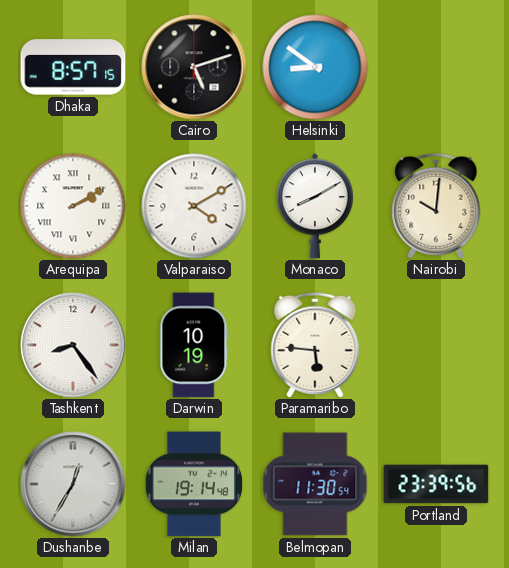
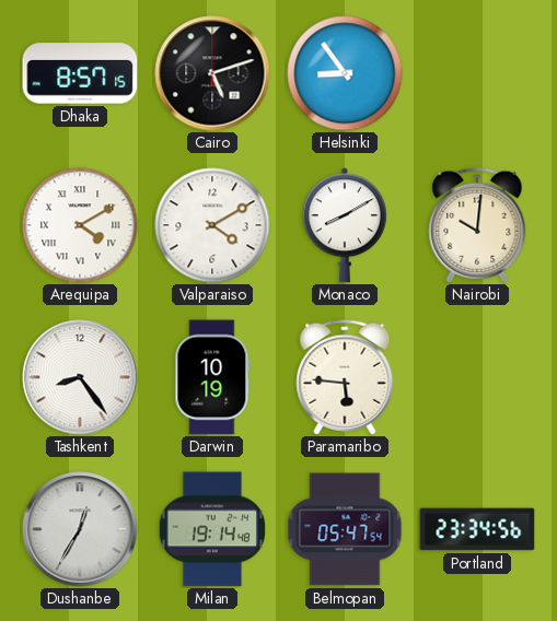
Helsinki: 8:51 -> 8:54
Arequipa: 2:10 -> 4:10
Belmopan: 11:30 -> 05:47
Portland: 23:39 -> 23:34
